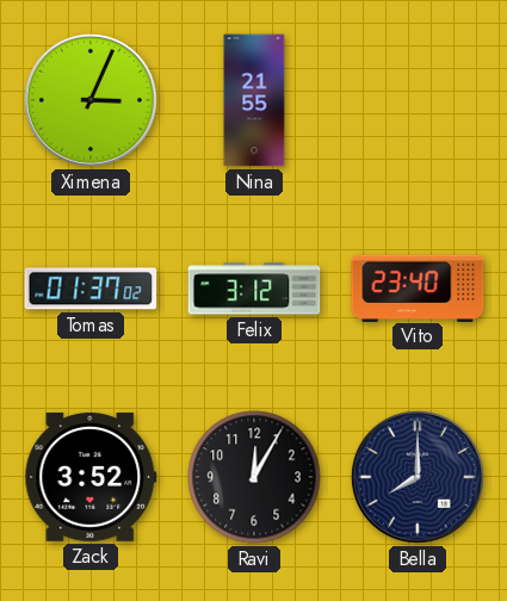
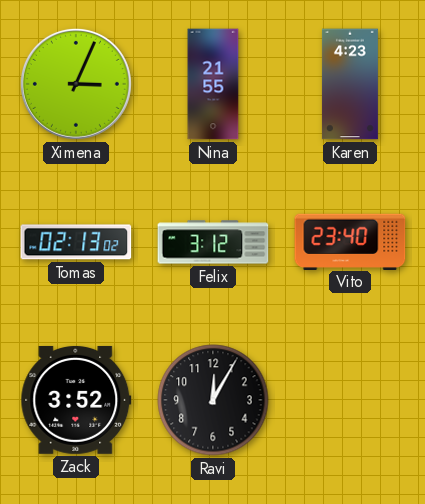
Karen: none -> 4:23
Tomas: 01:37 -> 02:13
Bella: 8:00 -> none
